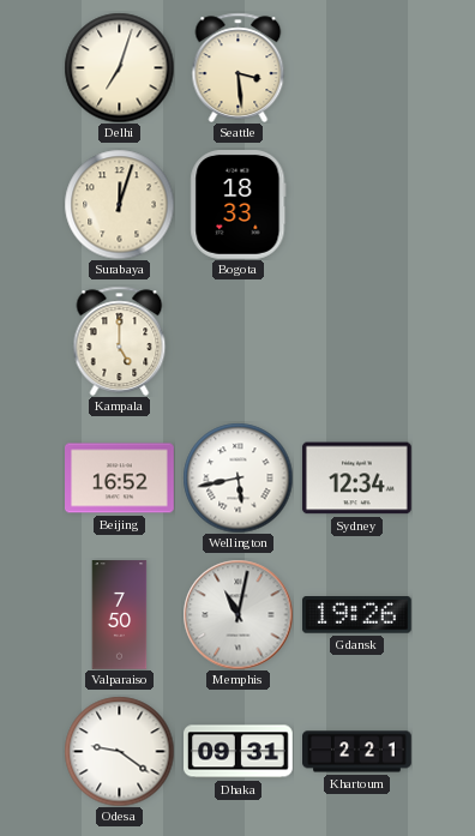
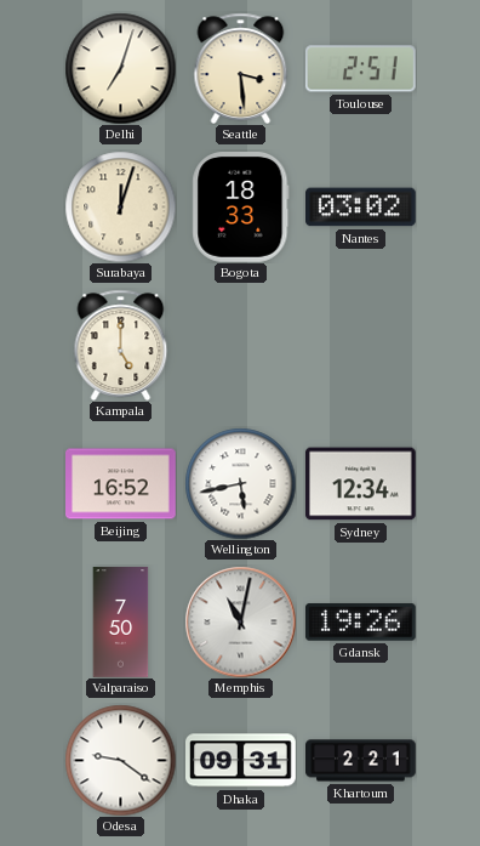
Toulouse: none -> 2:51
Nantes: none -> 03:02
